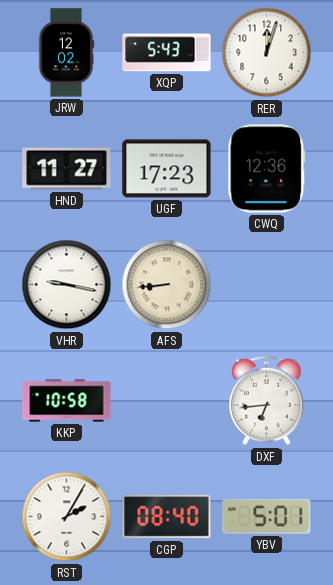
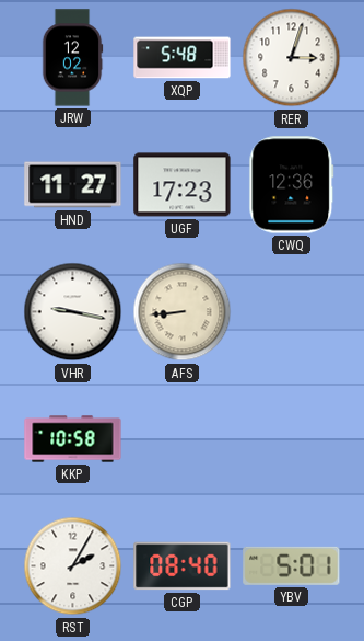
XQP: 5:43 -> 5:48
RER: 12:03 -> 3:03
DXF: 6:44 -> none
